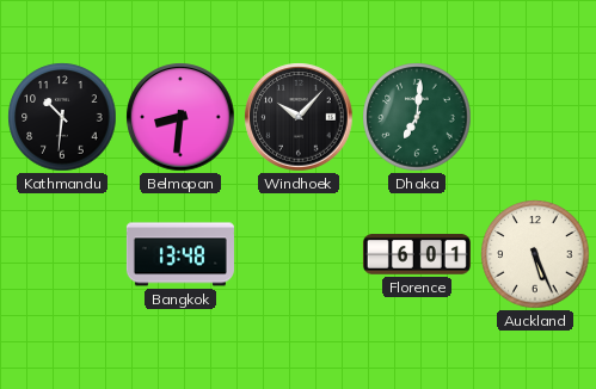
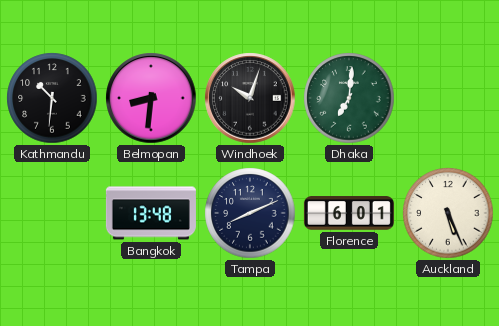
Windhoek: 10:07 -> 10:03
Tampa: none -> 8:11
